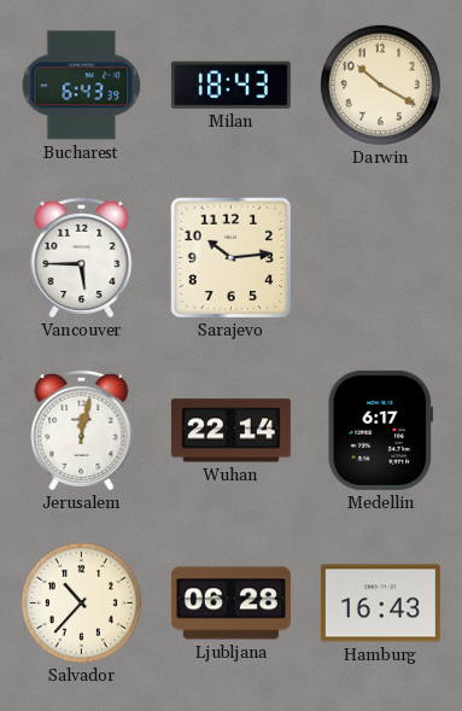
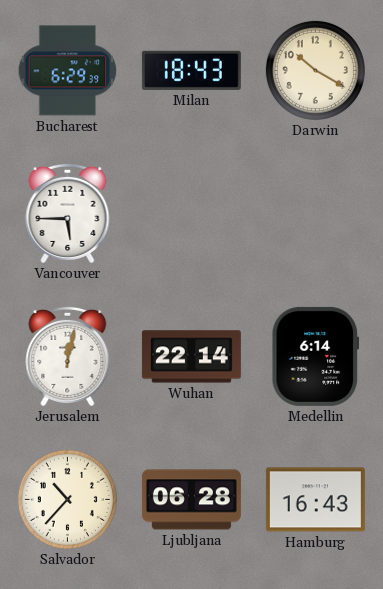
Bucharest: 6:43 -> 6:29
Sarajevo: 10:14 -> none
Medellin: 6:17 -> 6:14
